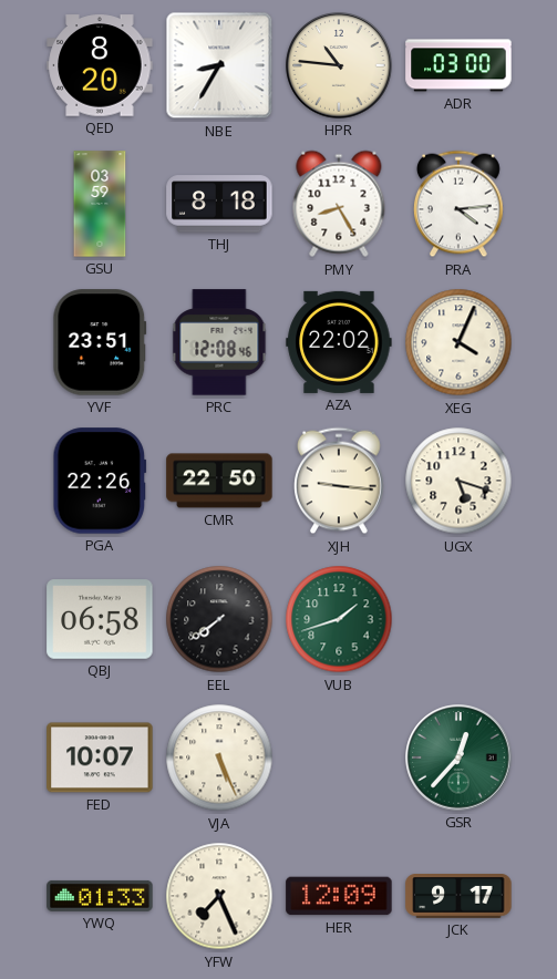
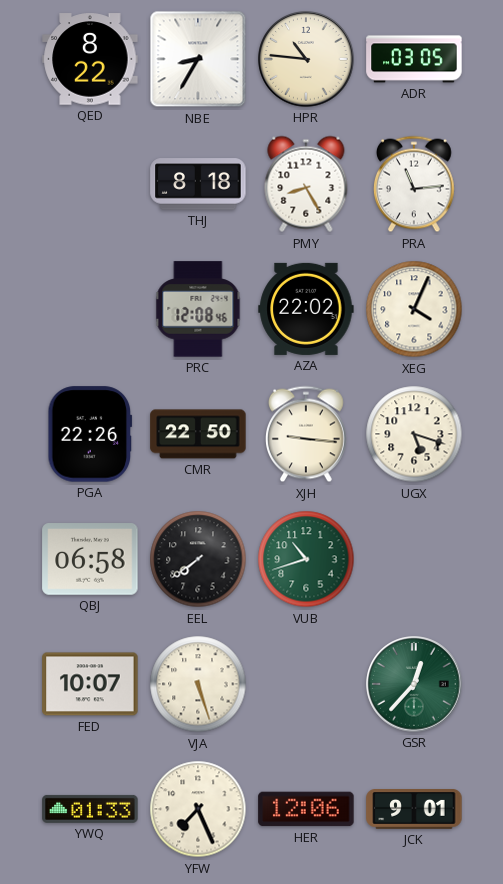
QED: 8:20 -> 8:22
ADR: 03:00 -> 03:05
GSU: 03:59 -> none
PRA: 4:14 -> 11:14
YVF: 23:51 -> none
VUB: 1:42 -> 10:42
VJA: 5:26 -> 5:27
HER: 12:09 -> 12:06
JCK: 9:17 -> 9:01
